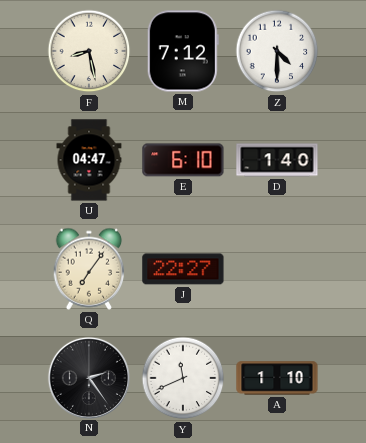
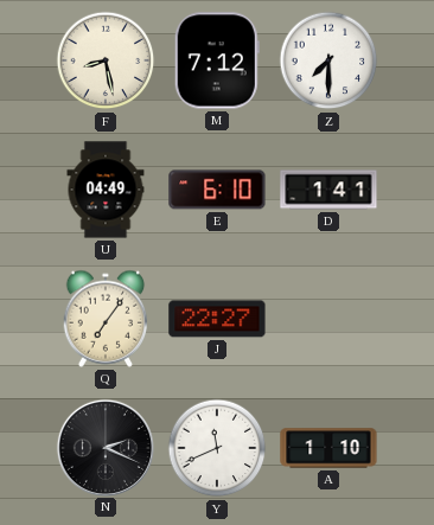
Z: 4:30 -> 7:30
U: 04:47 -> 04:49
D: 1:40 -> 1:41
N: 2:24 -> 2:19
